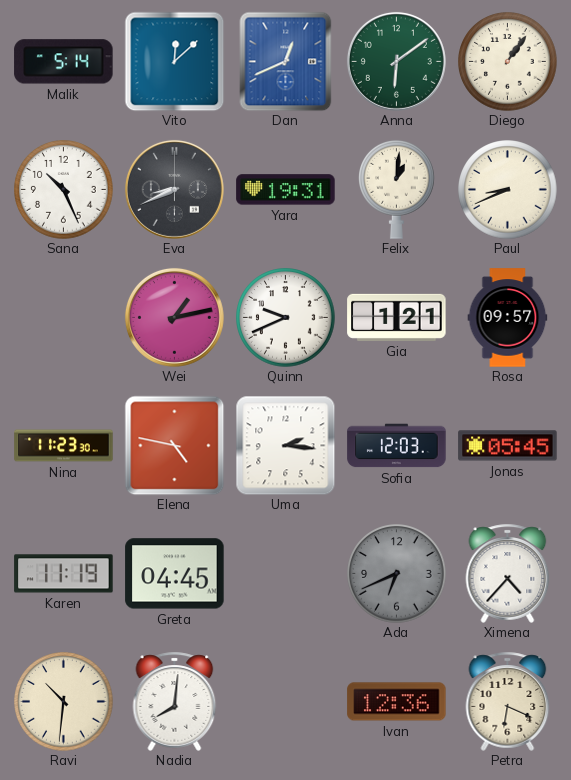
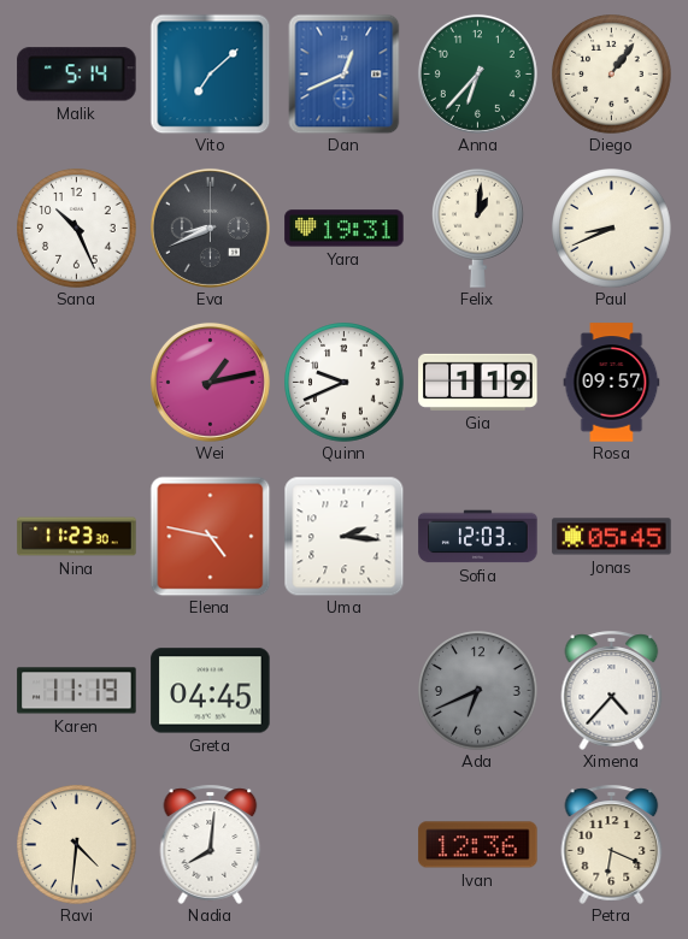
Vito: 12:08 -> 7:08
Anna: 6:09 -> 6:37
Gia: 1:21 -> 1:19
Ravi: 10:31 -> 4:31
